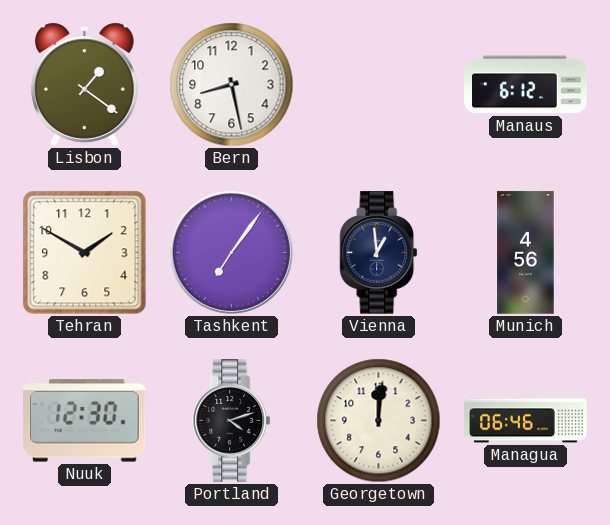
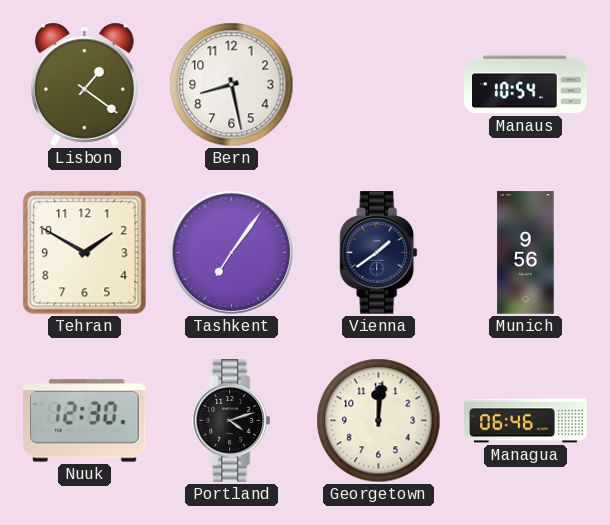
Manaus: 6:12 -> 10:54
Vienna: 12:59 -> 1:39
Munich: 4:56 -> 9:56
